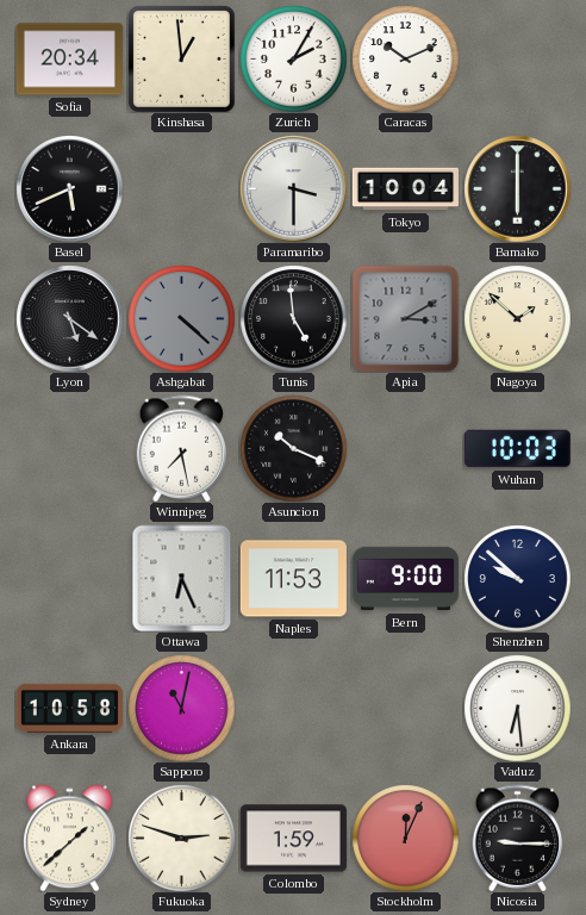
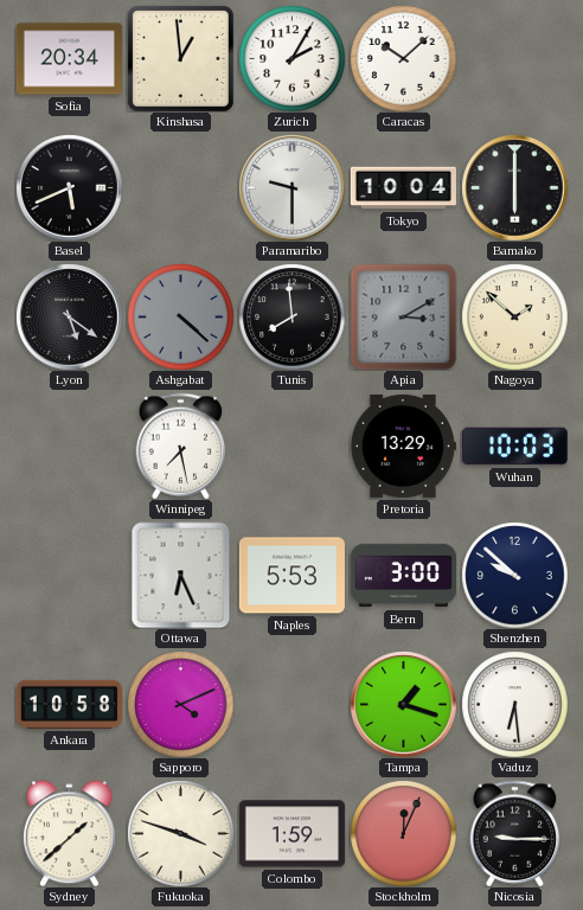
Caracas: 10:11 -> 10:08
Paramaribo: 3:30 -> 9:30
Tunis: 4:59 -> 7:59
Asuncion: 10:19 -> none
Pretoria: none -> 13:29
Naples: 11:53 -> 5:53
Bern: 9:00 -> 3:00
Sapporo: 11:02 -> 4:11
Tampa: none -> 1:18
Fukuoka: 2:48 -> 3:48
